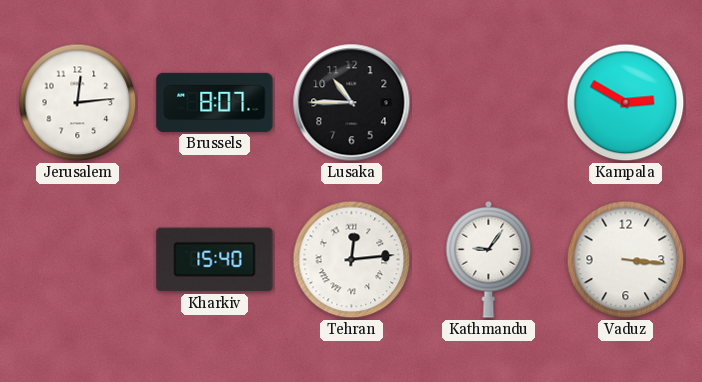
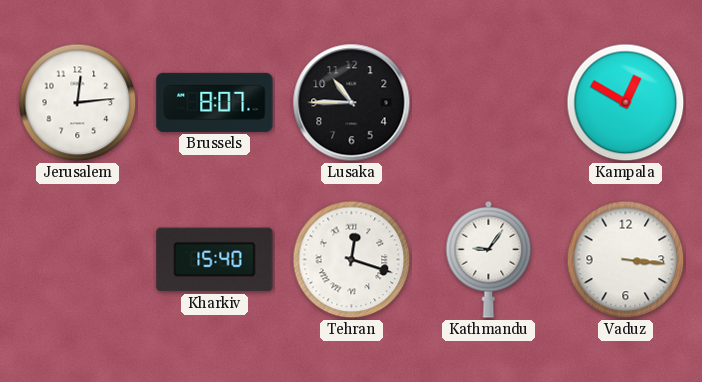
Kampala: 2:50 -> 12:50
Tehran: 12:14 -> 12:18
